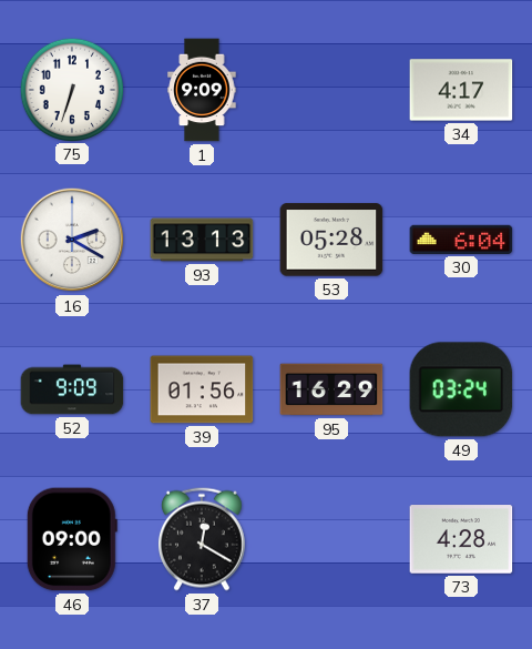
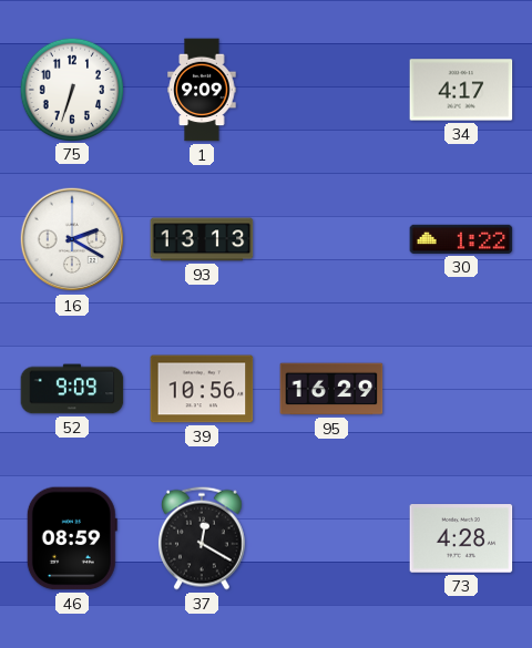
53: 05:28 -> none
30: 6:04 -> 1:22
39: 01:56 -> 10:56
49: 03:24 -> none
46: 09:00 -> 08:59
